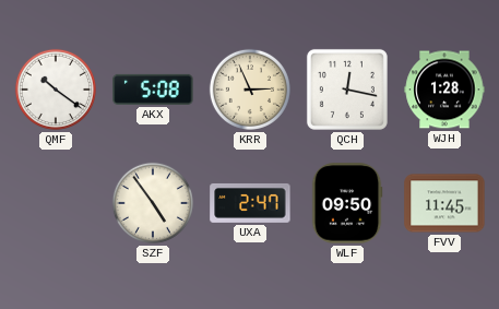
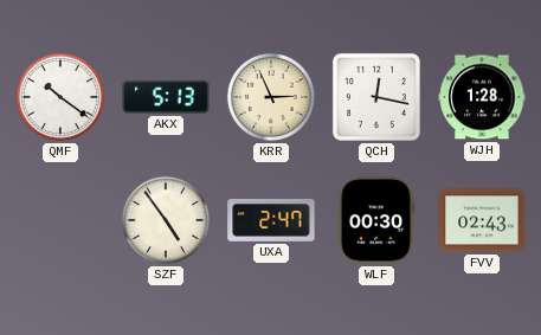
AKX: 5:08 -> 5:13
WLF: 09:50 -> 00:30
FVV: 11:45 -> 02:43
